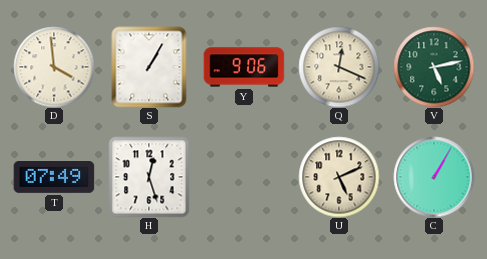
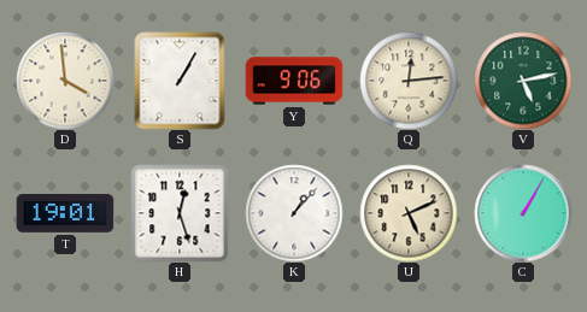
Q: 12:19 -> 12:14
T: 07:49 -> 19:01
K: none -> 1:07
